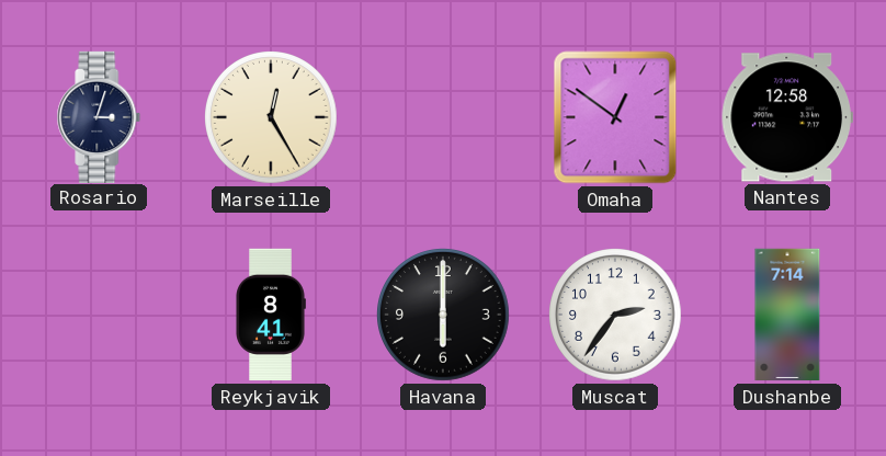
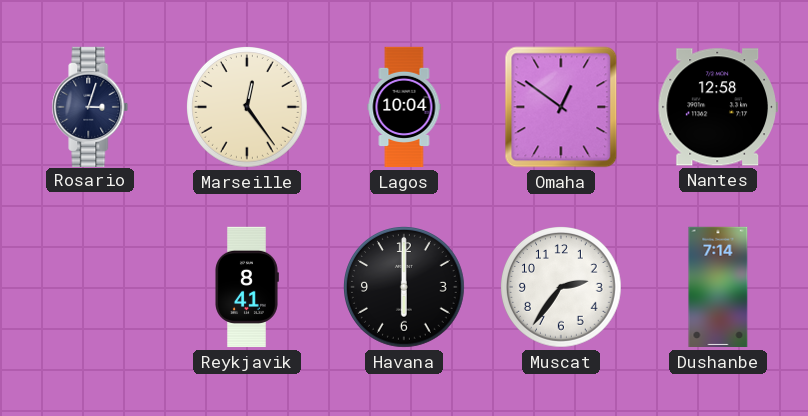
Marseille: 12:25 -> 12:24
Lagos: none -> 10:04
